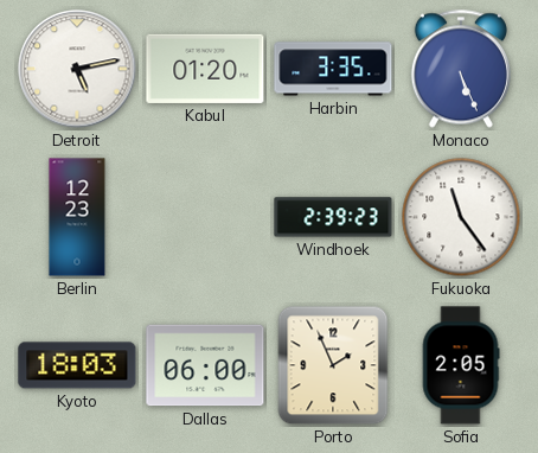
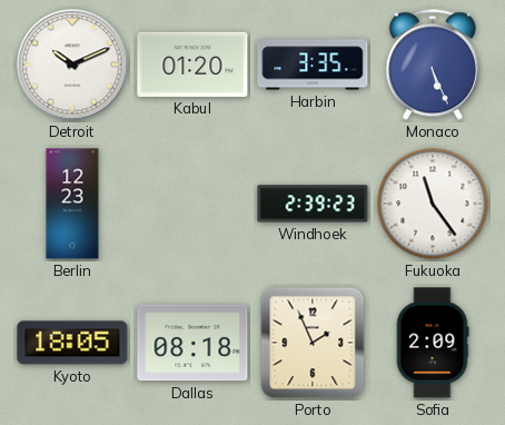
Detroit: 5:13 -> 10:11
Kyoto: 18:03 -> 18:05
Dallas: 06:00 -> 08:18
Sofia: 2:05 -> 2:09
